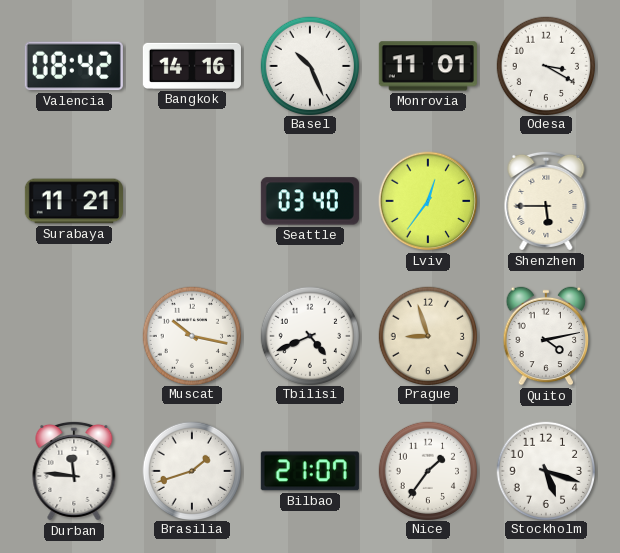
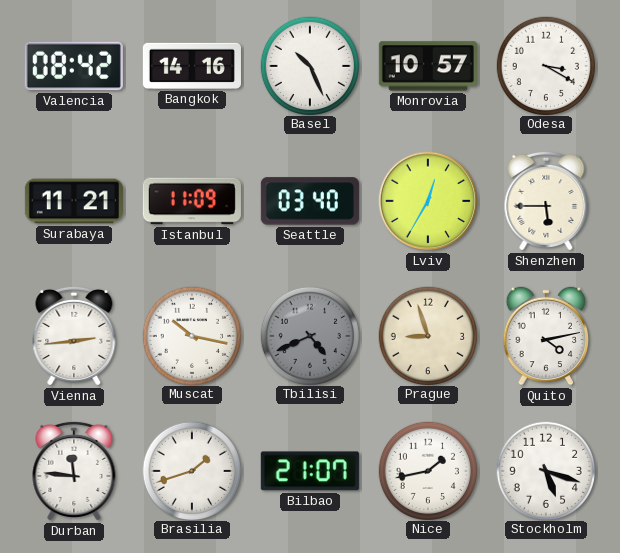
Monrovia: 11:01 -> 10:57
Istanbul: none -> 11:09
Lviv: 12:36 -> 12:35
Vienna: none -> 2:44
Tbilisi dial: white -> grey
Nice: 1:36 -> 1:43
